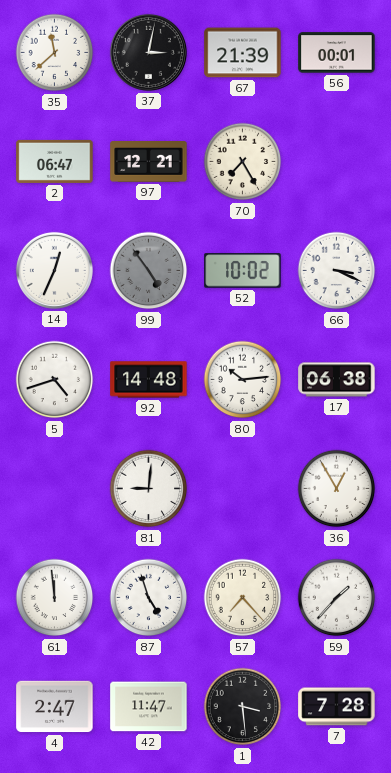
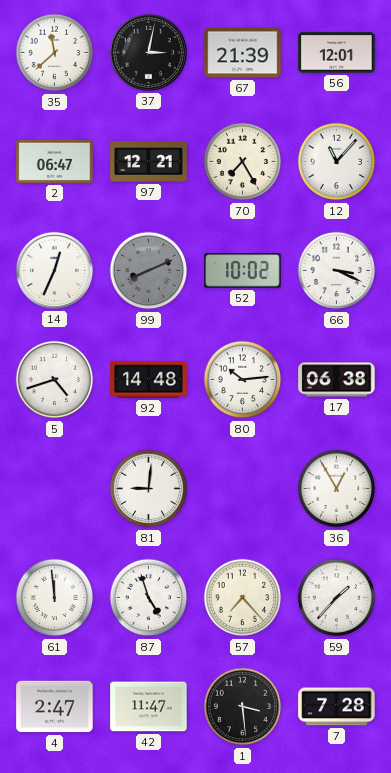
56: 00:01 -> 12:01
12: none -> 11:07
99: 4:54 -> 8:11
